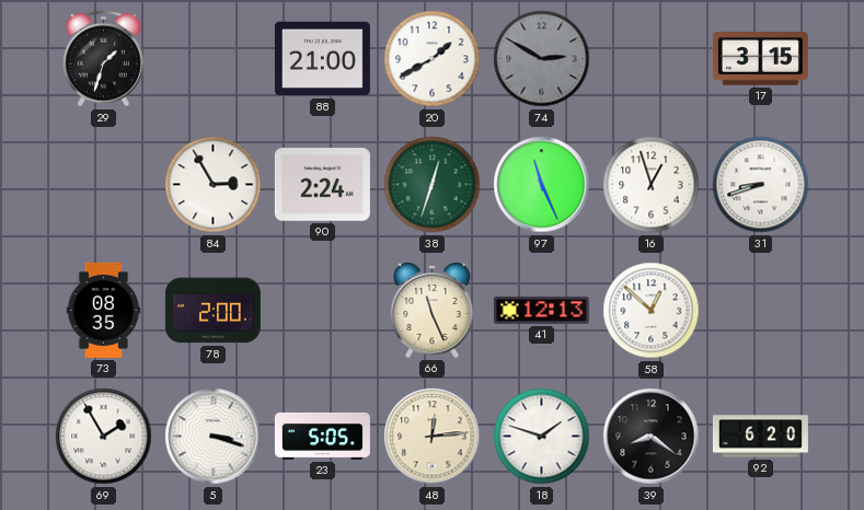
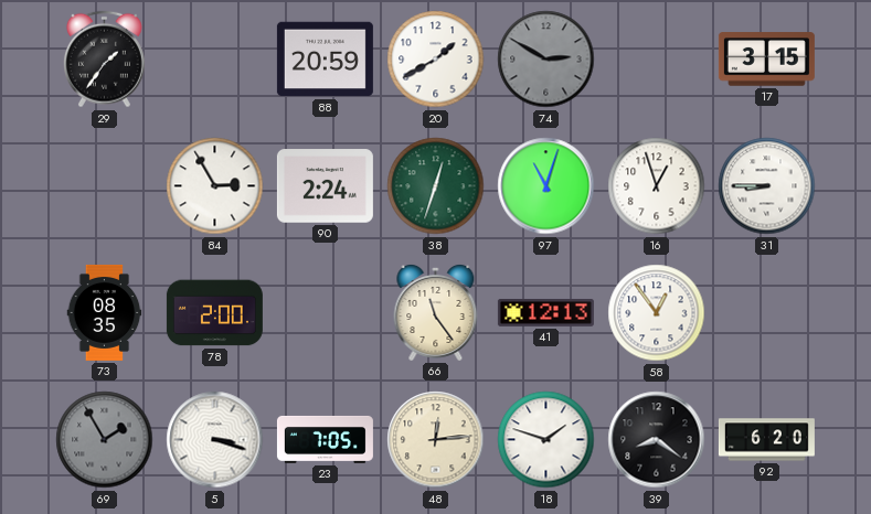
29: 1:33 -> 1:36
88: 21:00 -> 20:59
97: 11:26 -> 11:03
31: 8:42 -> 8:45
66: 11:26 -> 11:24
58: 12:52 -> 12:54
69 dial: white -> grey
23: 5:05 -> 7:05
